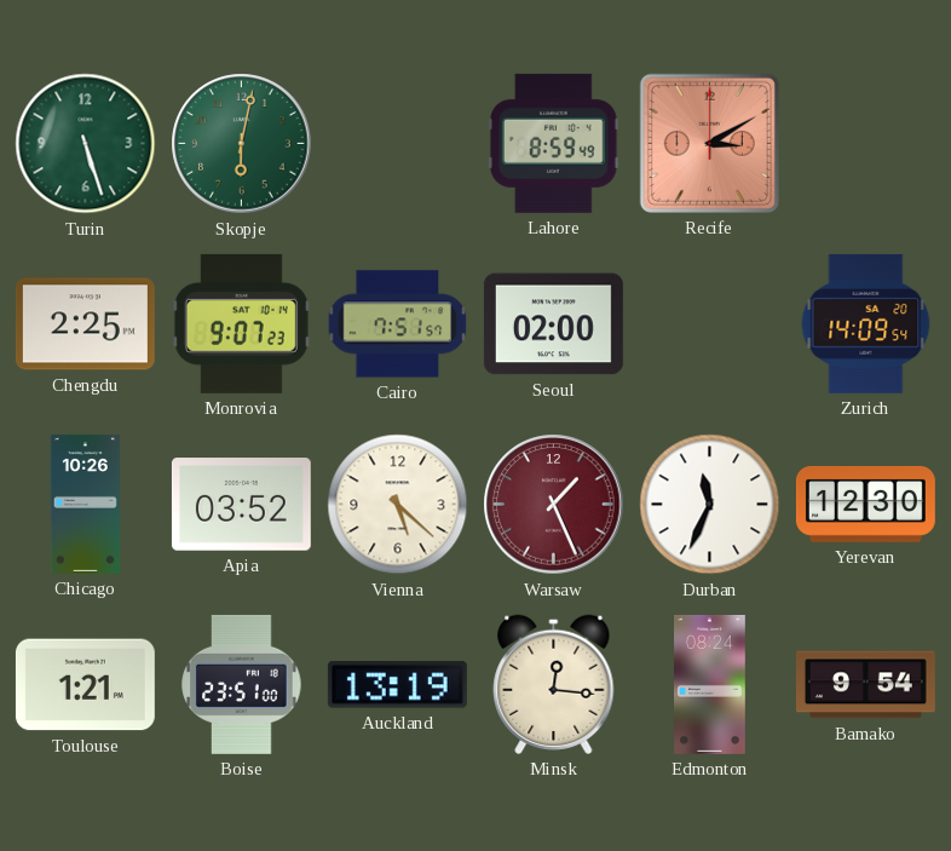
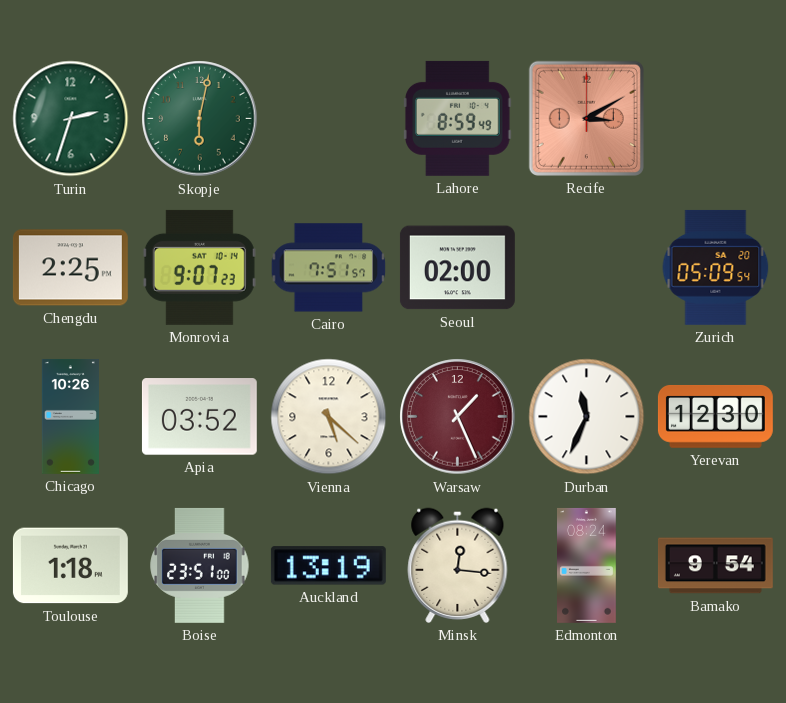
Turin: 5:27 -> 2:33
Zurich: 14:09 -> 05:09
Toulouse: 1:21 -> 1:18
